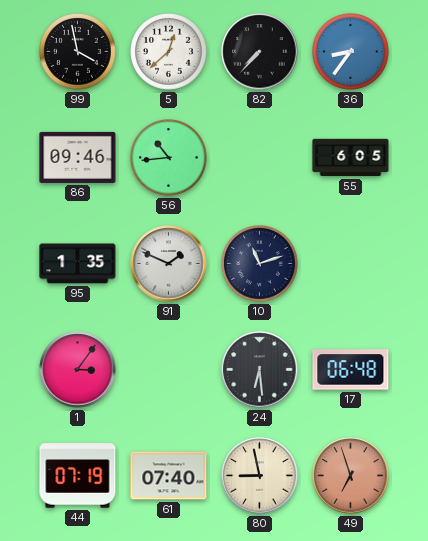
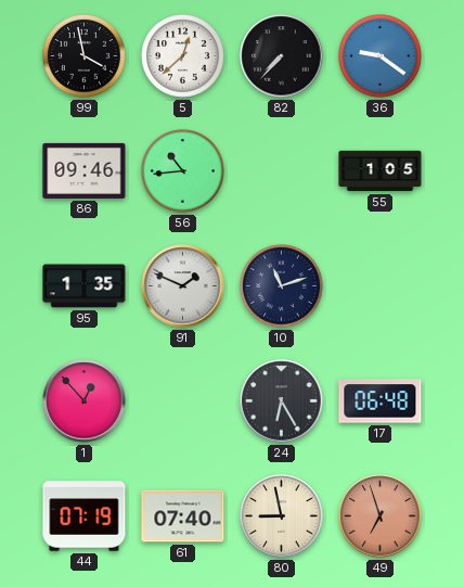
36: 8:36 -> 9:21
55: 6:05 -> 1:05
1: 3:06 -> 12:53
24: 6:29 -> 6:25
